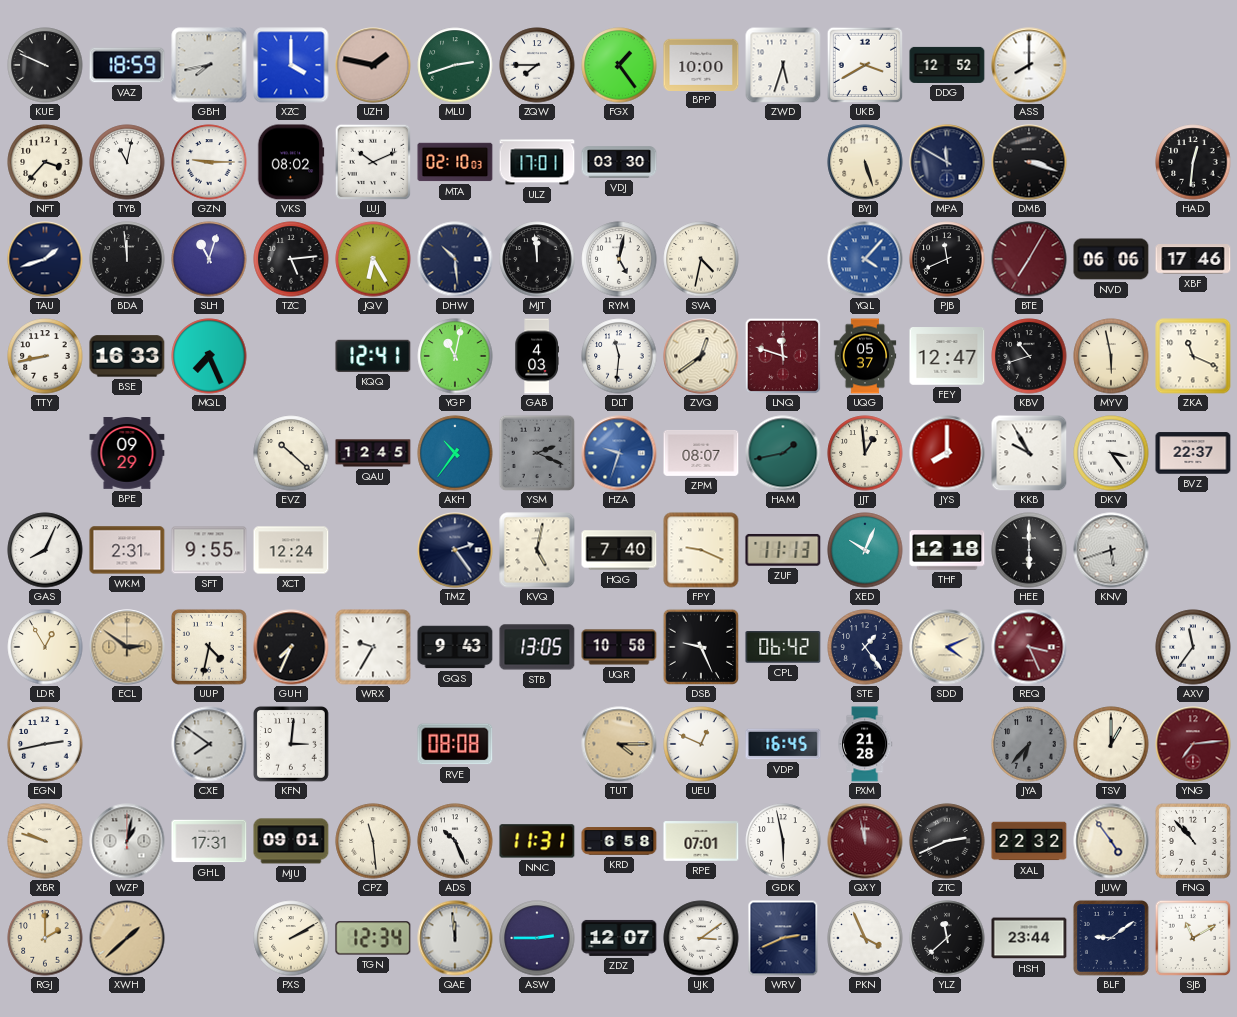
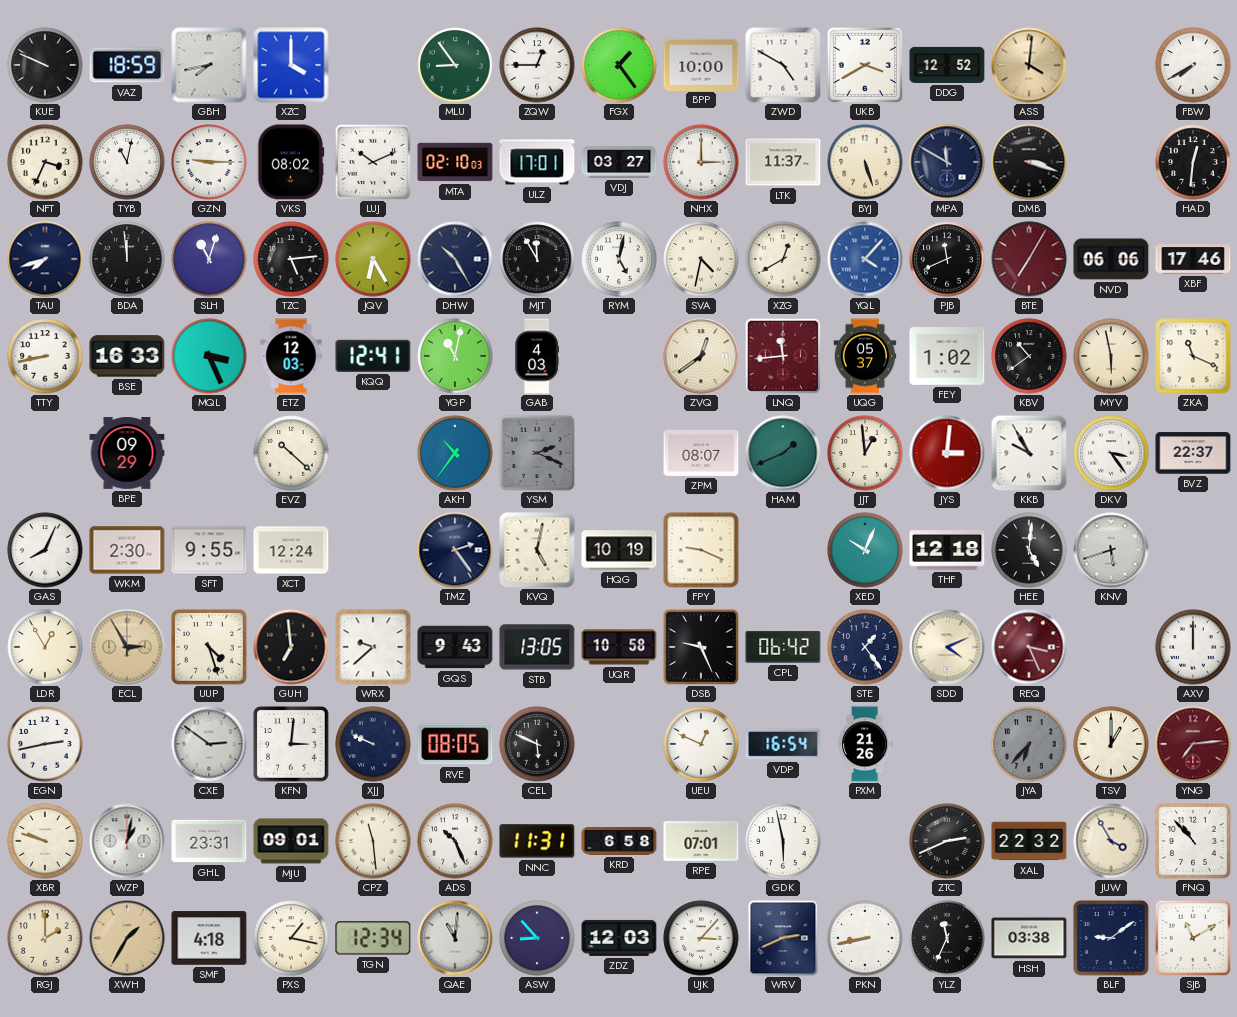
UZH: 1:47 -> none
MLU: 2:42 -> 8:54
ZQW: 7:45 -> 12:45
ZWD: 5:33 -> 4:50
ASS: 8:00 -> 4:01
ASS dial: white -> champagne
FBW: none -> 7:40
NFT: 3:37 -> 3:34
VDJ: 03:30 -> 03:27
NHX: none -> 3:00
LTK: none -> 11:37
TAU: 1:42 -> 7:42
DHW: 10:29 -> 10:25
MJT: 11:59 -> 11:55
XZG: none -> 12:40
MQL: 7:26 -> 3:26
ETZ: none -> 12:03
DLT: 11:31 -> none
LNQ: 11:48 -> 11:44
FEY: 12:47 -> 1:02
KBV: 10:42 -> 10:39
QAU: 12:45 -> none
HZA: 9:33 -> none
HAM: 1:43 -> 1:41
JYS: 8:00 -> 3:01
WKM: 2:31 -> 2:30
HQG: 7:40 -> 10:19
ZUF: 11:13 -> none
HEE: 6:00 -> 5:01
ECL: 2:51 -> 2:55
UUP: 4:32 -> 4:27
GUH: 7:34 -> 6:59
WRX: 9:35 -> 9:38
AXV: 11:36 -> 12:00
CXE: 7:51 -> 2:51
XJJ: none -> 9:49
RVE: 08:08 -> 08:05
CEL: none -> 5:49
TUT: 4:15 -> none
VDP: 16:45 -> 16:54
PXM: 21:28 -> 21:26
GHL: 17:31 -> 23:31
QXY: 11:58 -> none
JUW: 4:54 -> 3:55
XWH: 1:38 -> 1:35
SMF: none -> 4:18
PXS: 2:10 -> 1:17
QAE: 11:59 -> 11:01
ASW: 2:45 -> 8:53
ZDZ: 12:07 -> 12:03
UJK: 3:09 -> 3:07
PKN: 3:56 -> 8:43
YLZ: 11:38 -> 11:34
HSH: 23:44 -> 03:38
